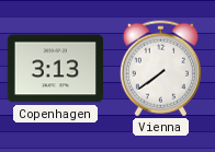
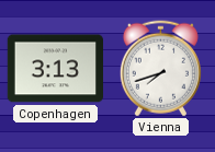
Vienna: 7:39 -> 7:42
